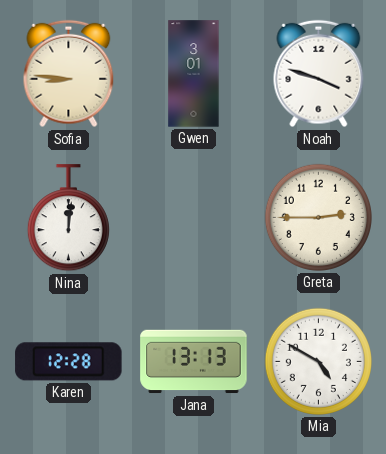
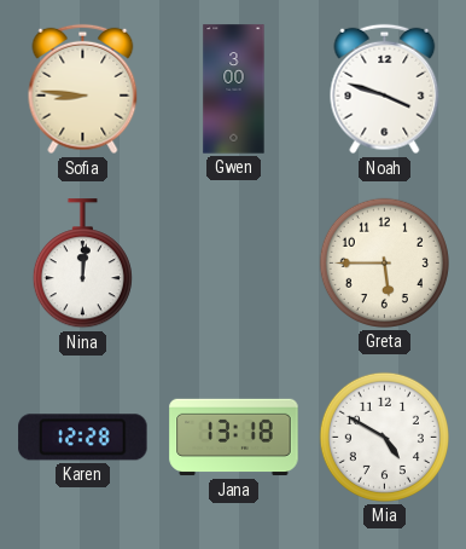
Gwen: 3:01 -> 3:00
Greta: 2:45 -> 5:45
Jana: 13:13 -> 13:18
